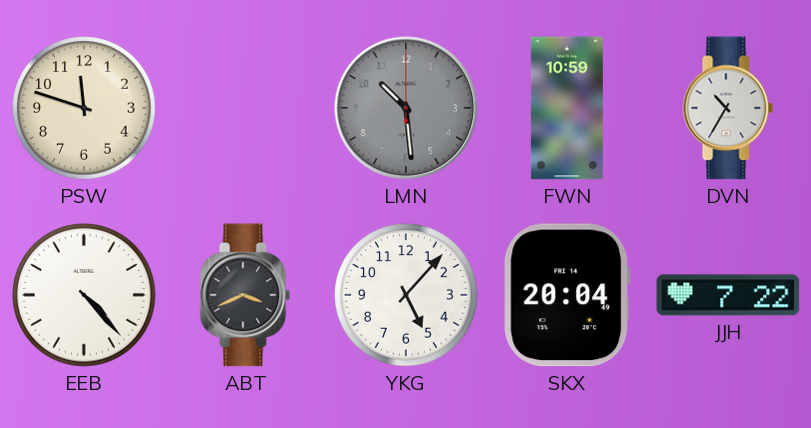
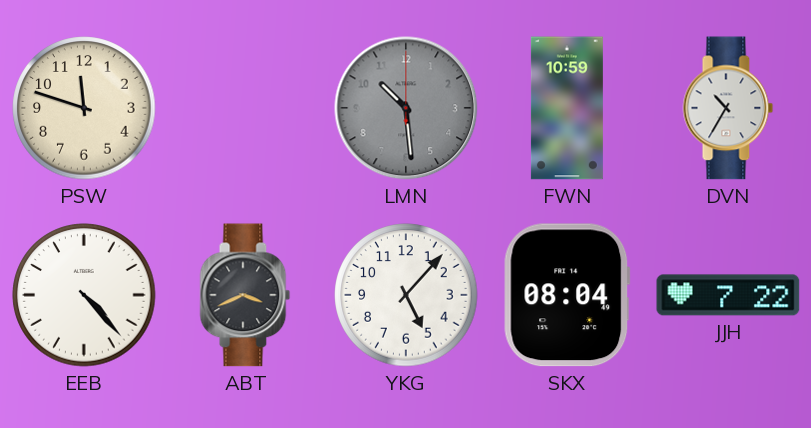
SKX: 20:04 -> 08:04
